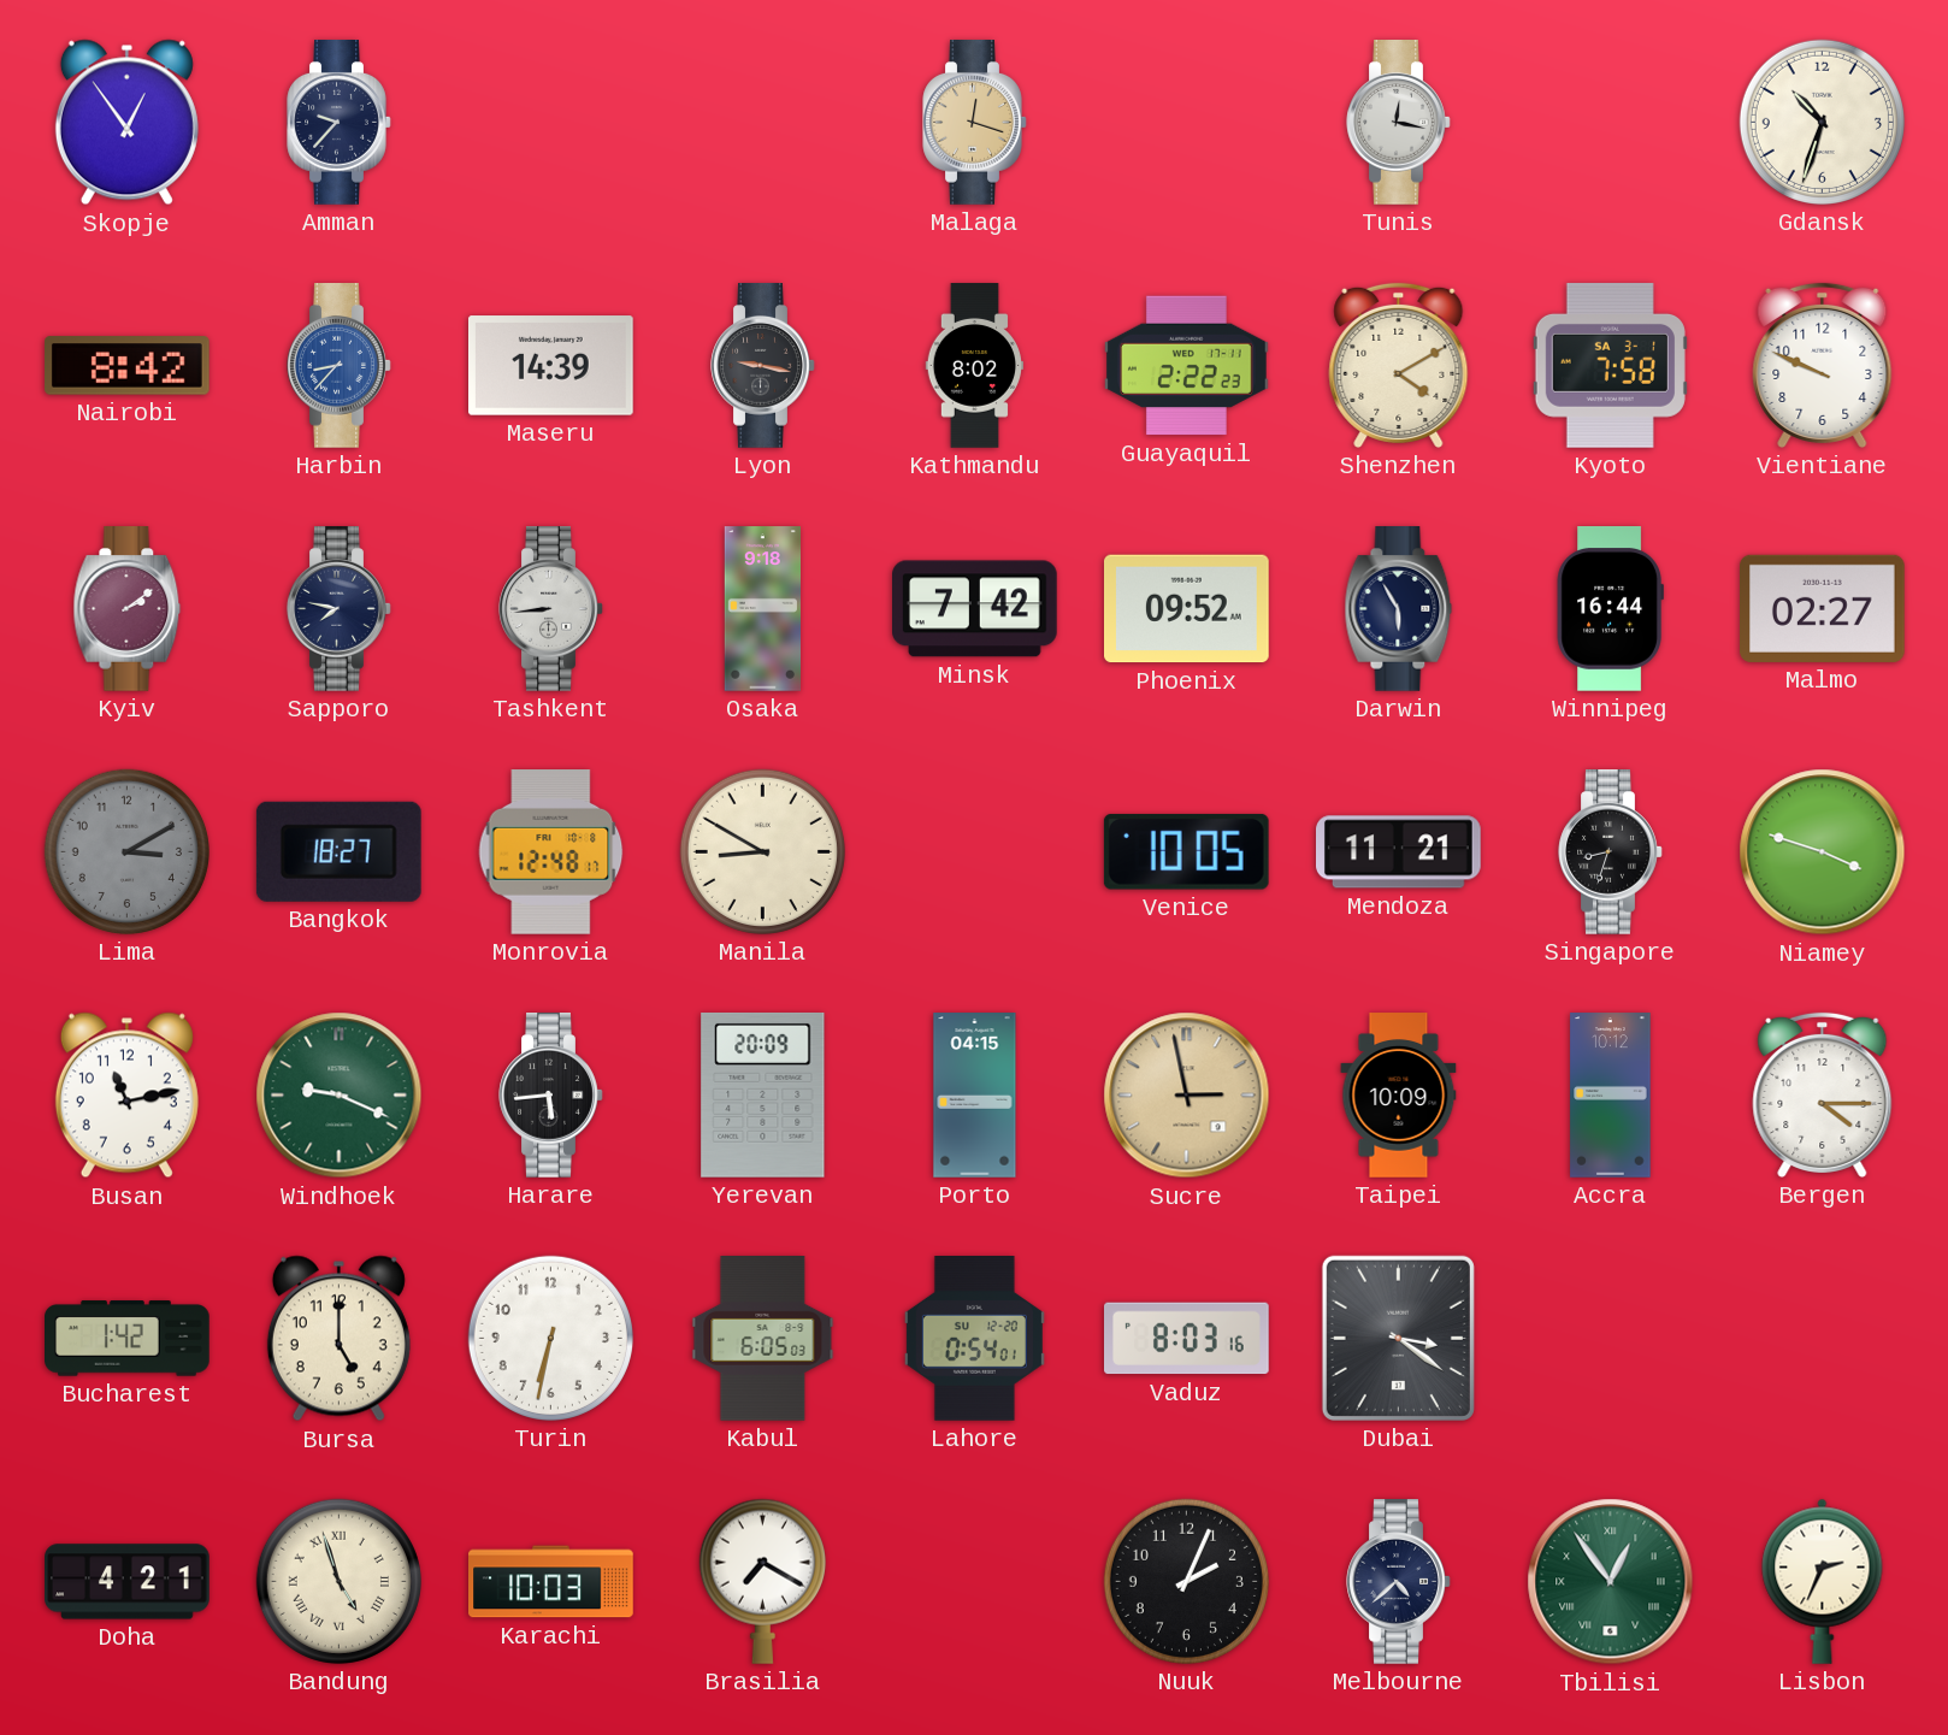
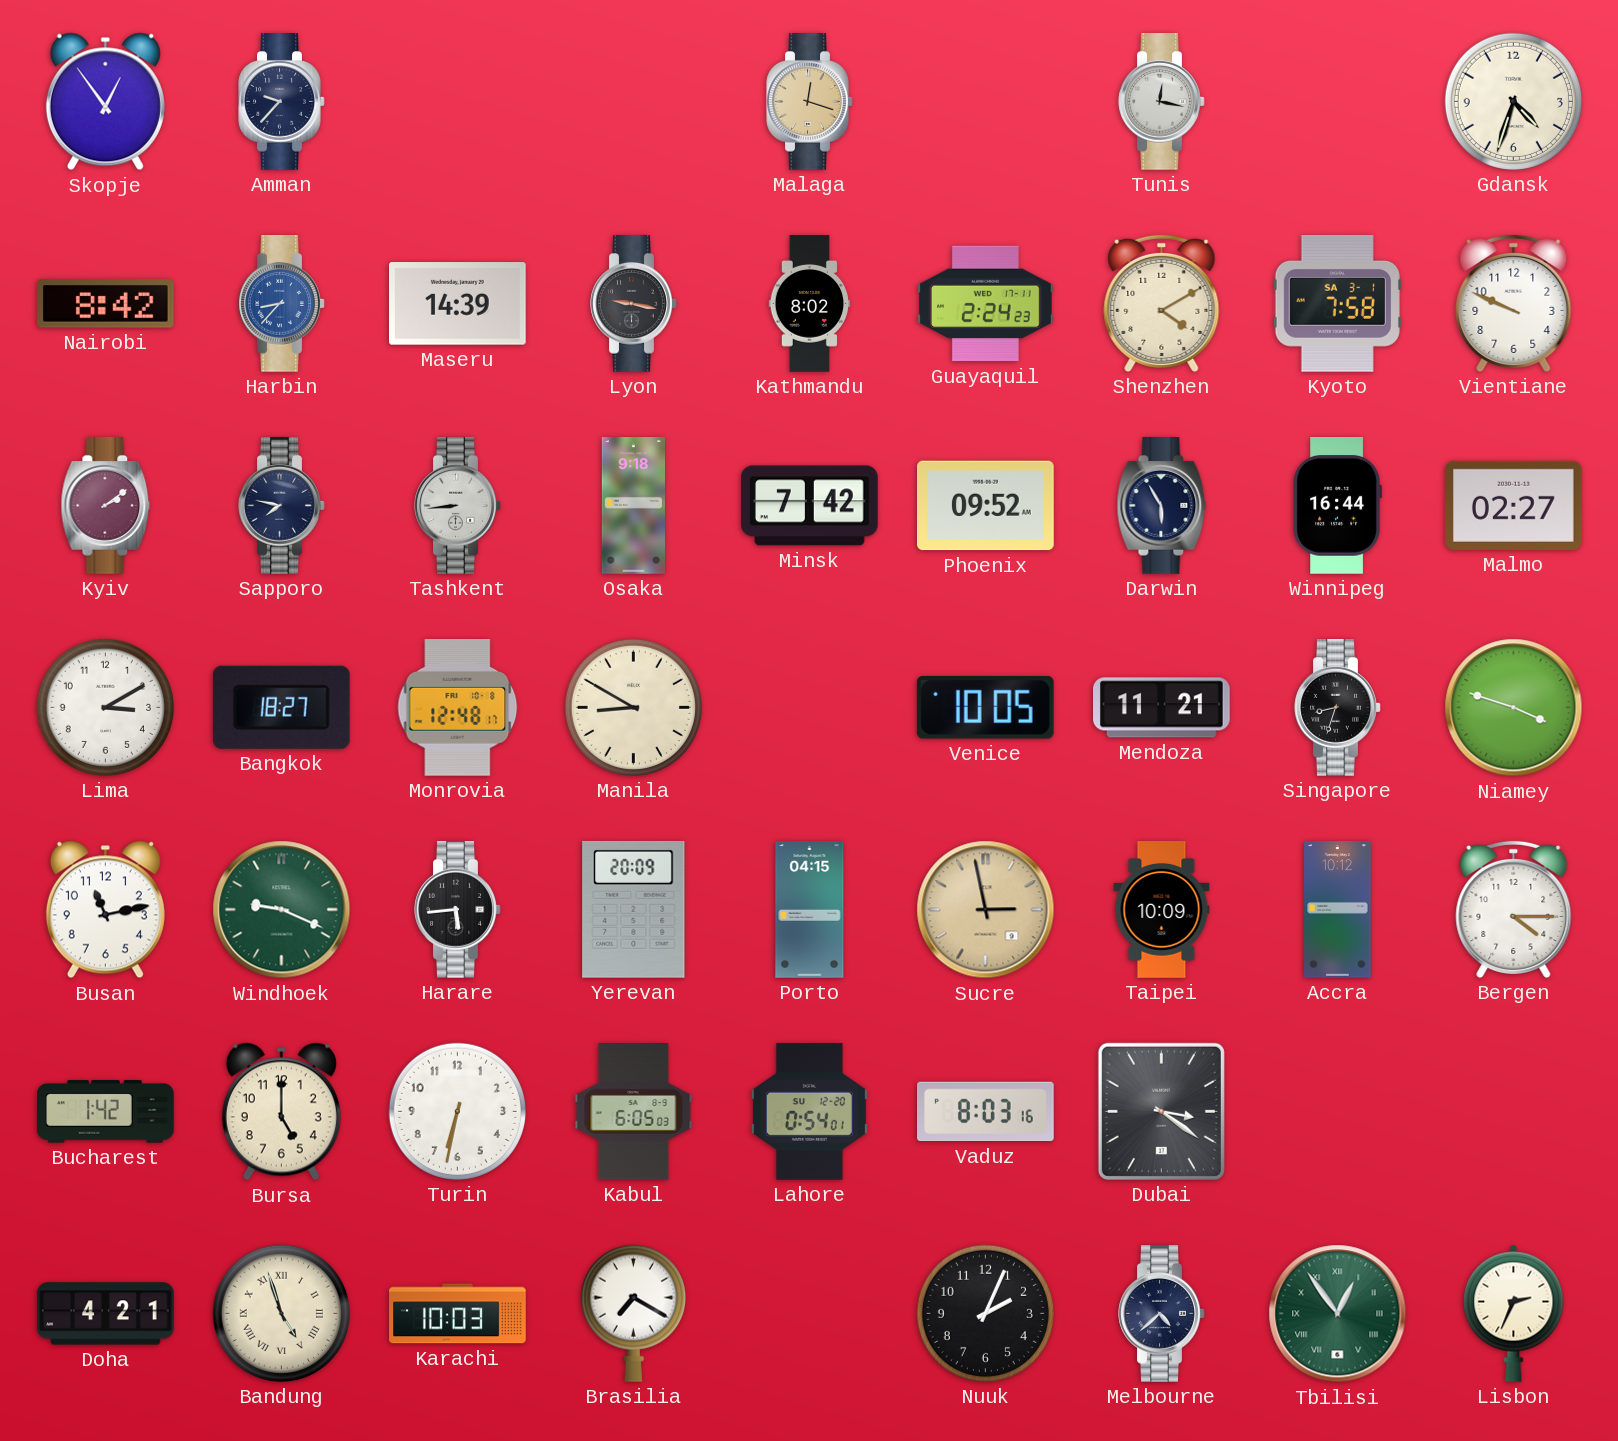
Gdansk: 10:33 -> 4:33
Guayaquil: 2:22 -> 2:24
Lima dial: grey -> white
